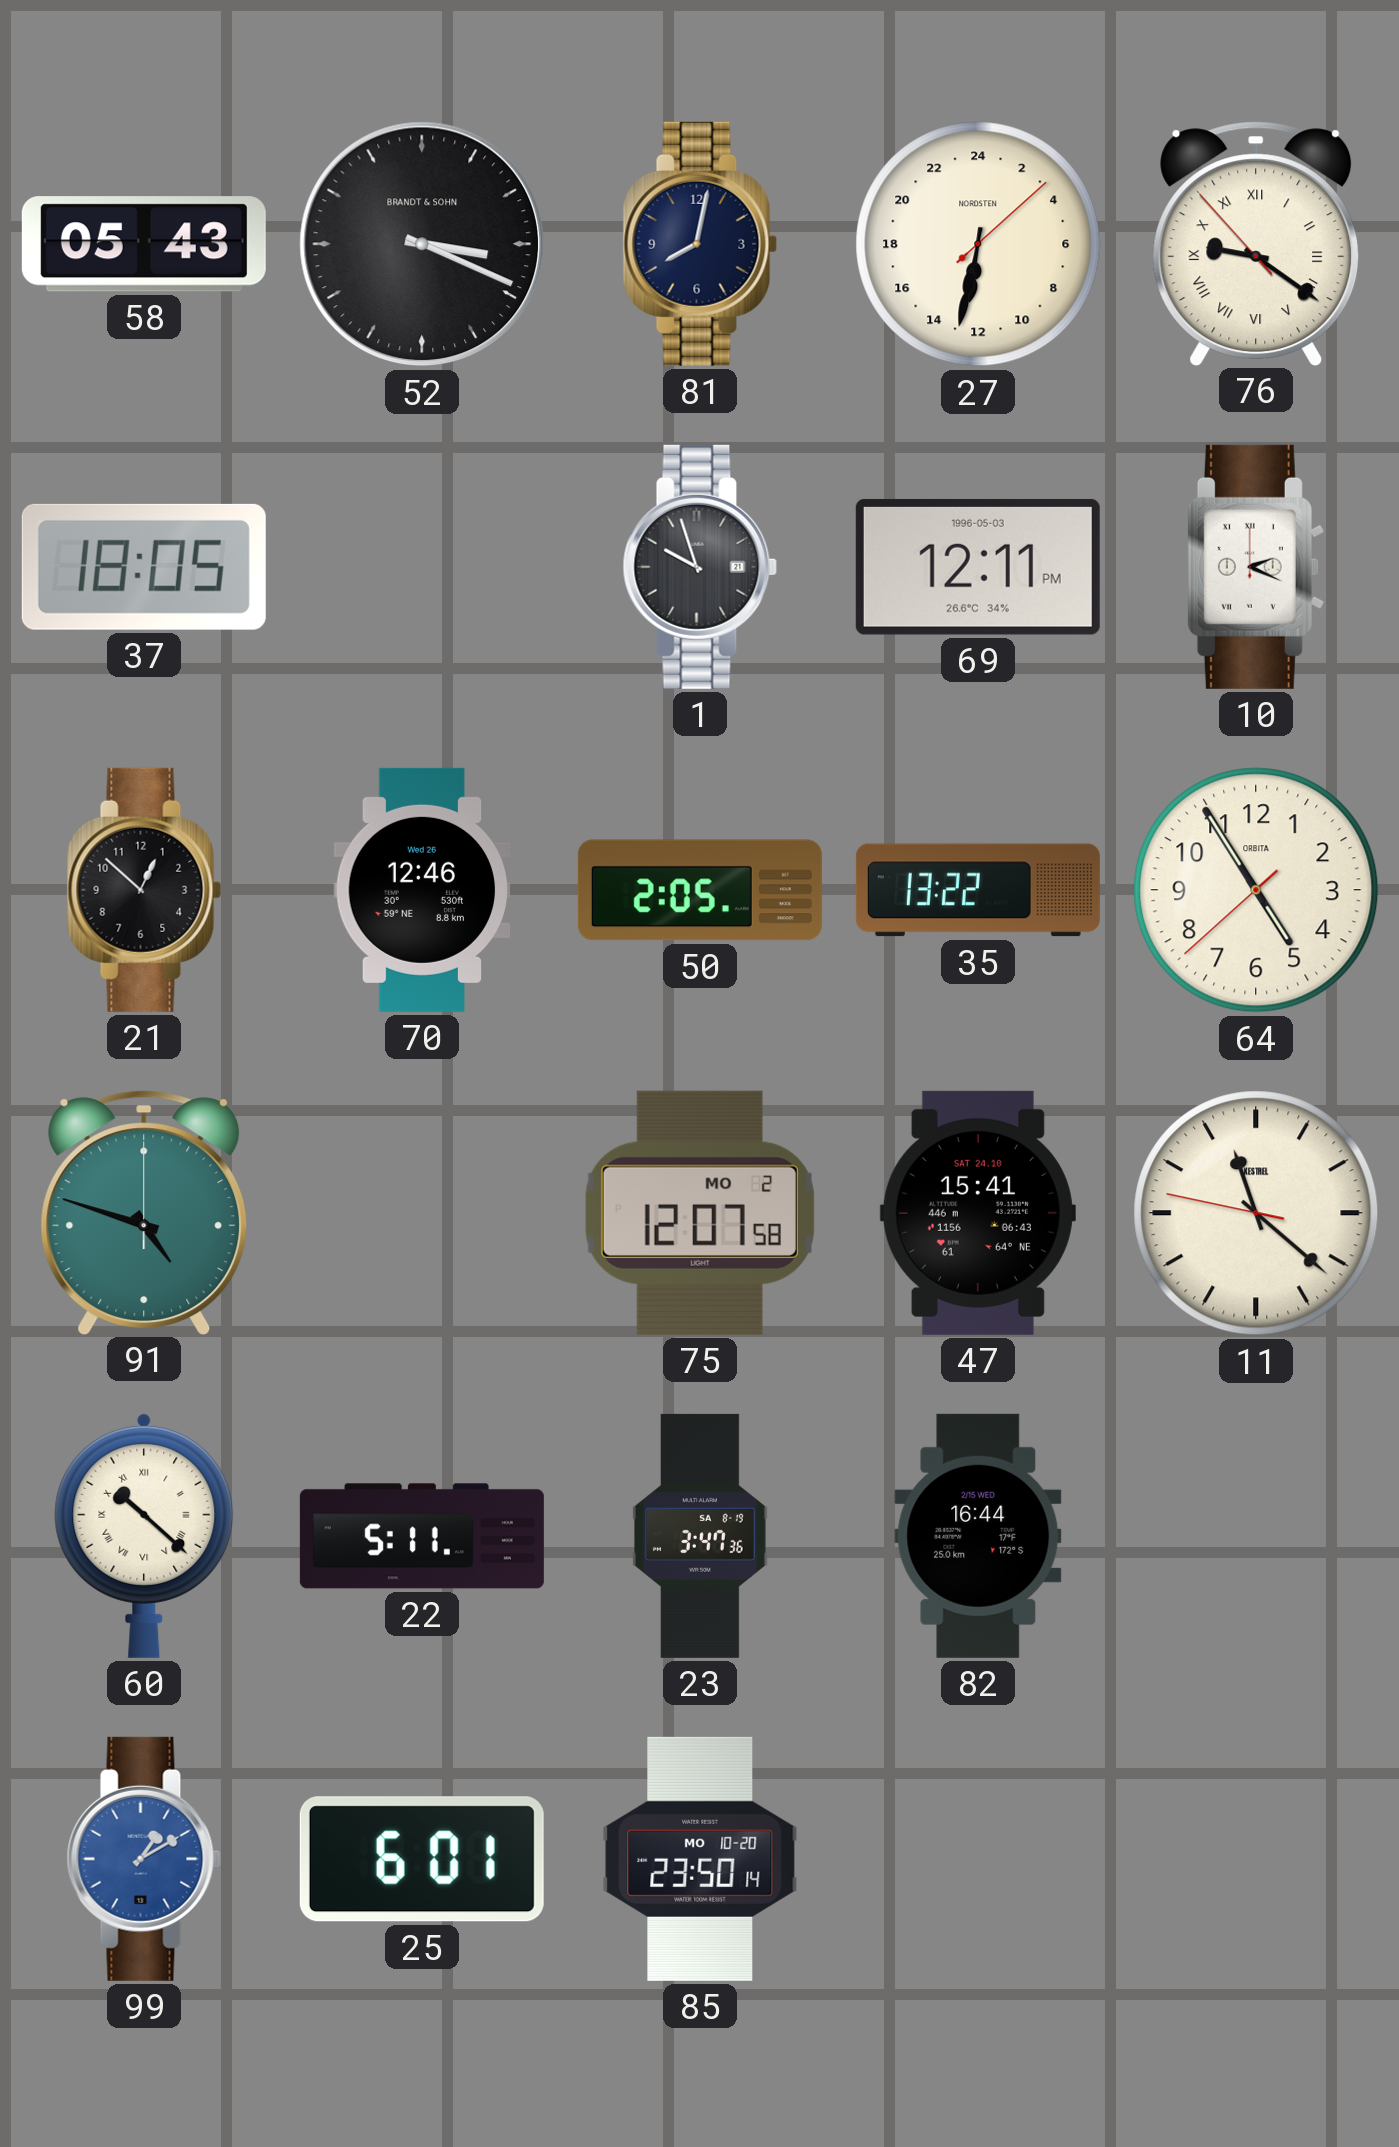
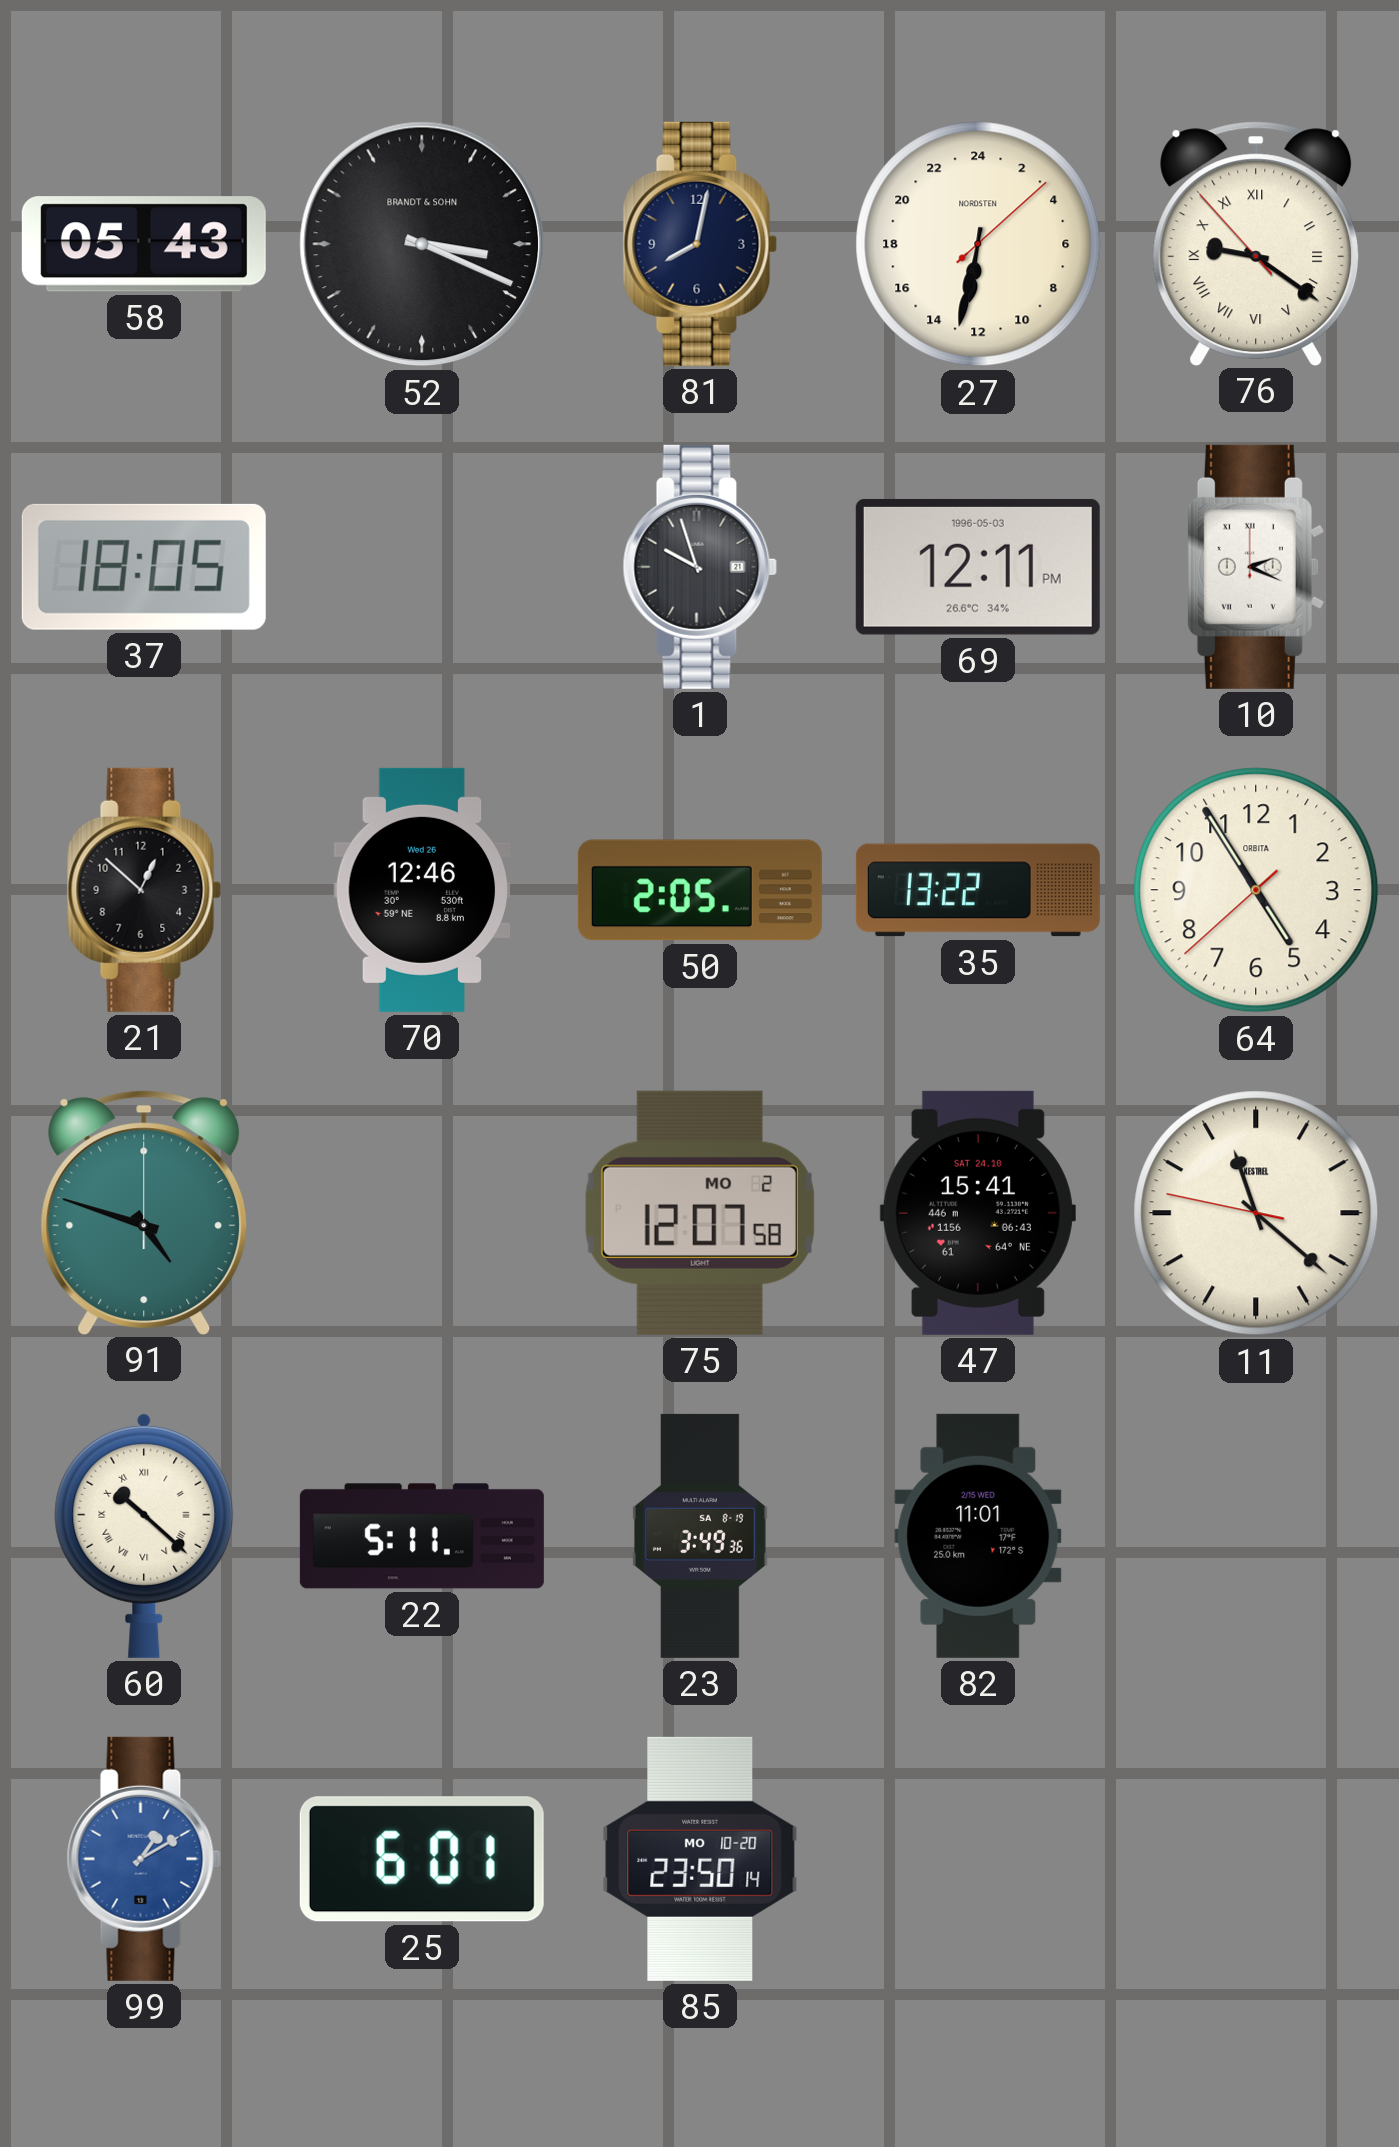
23: 3:47 -> 3:49
82: 16:44 -> 11:01
